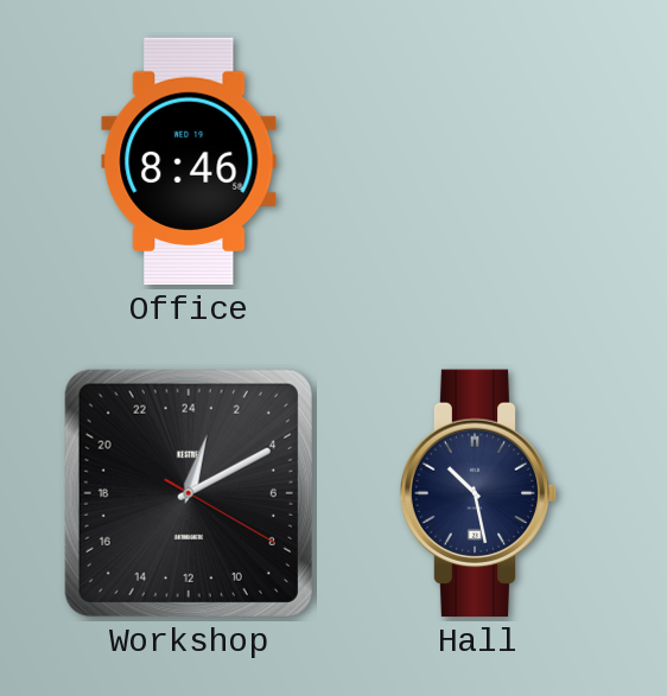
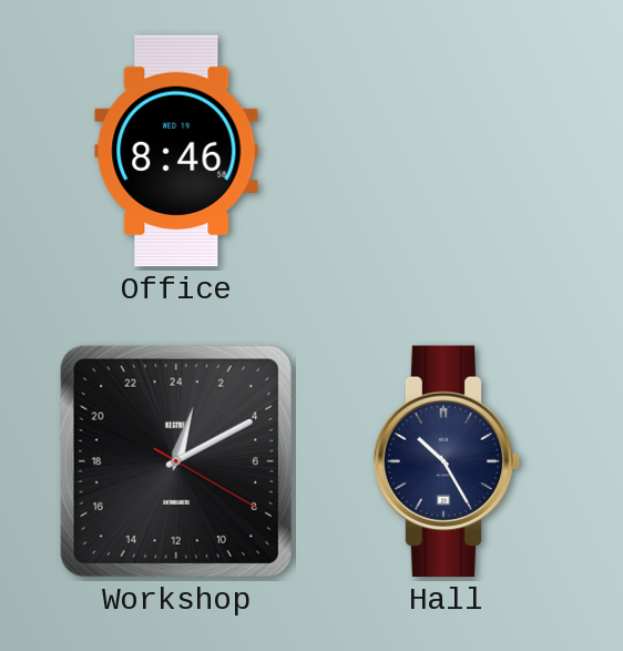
Hall: 10:28 -> 10:25
